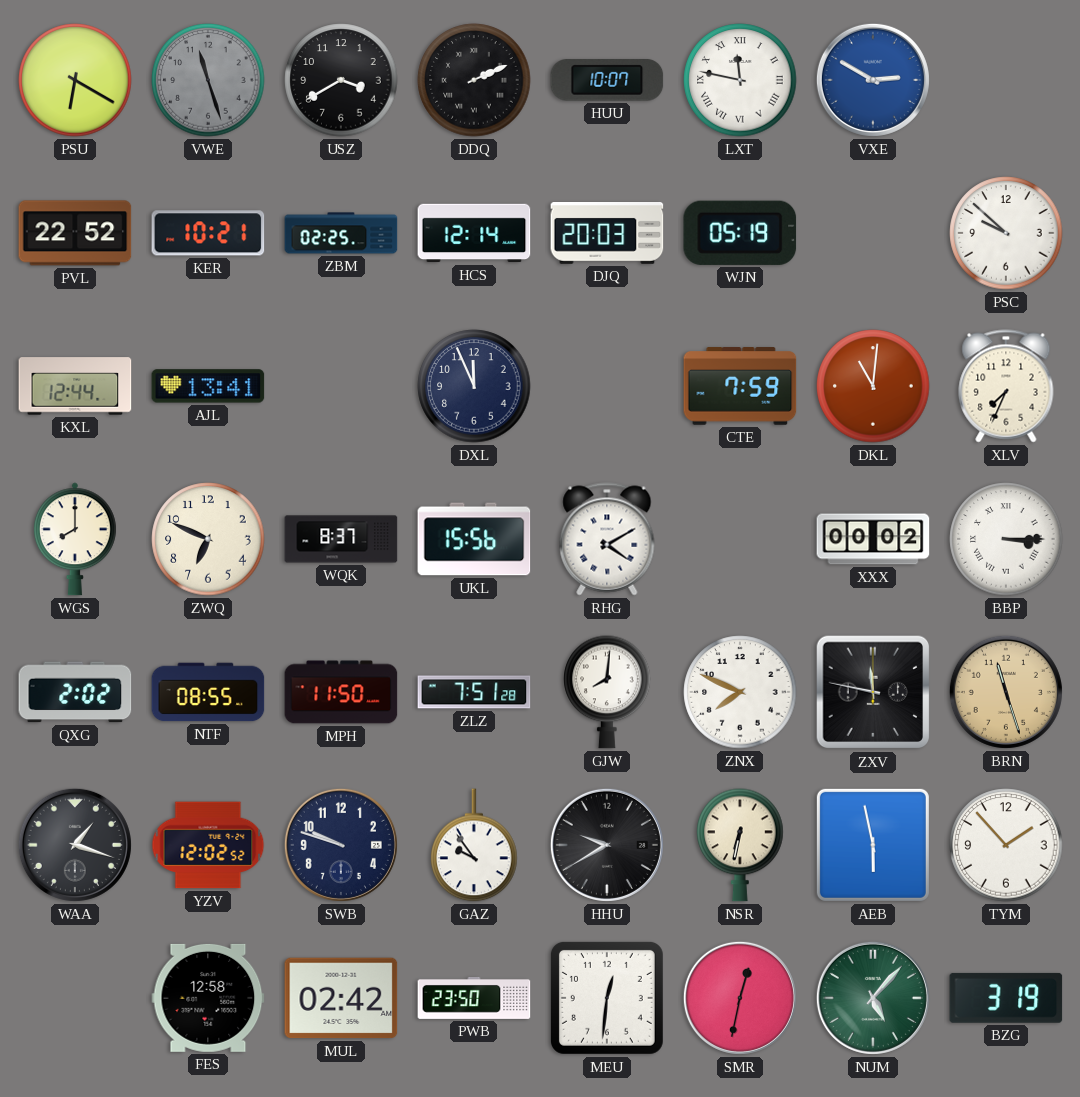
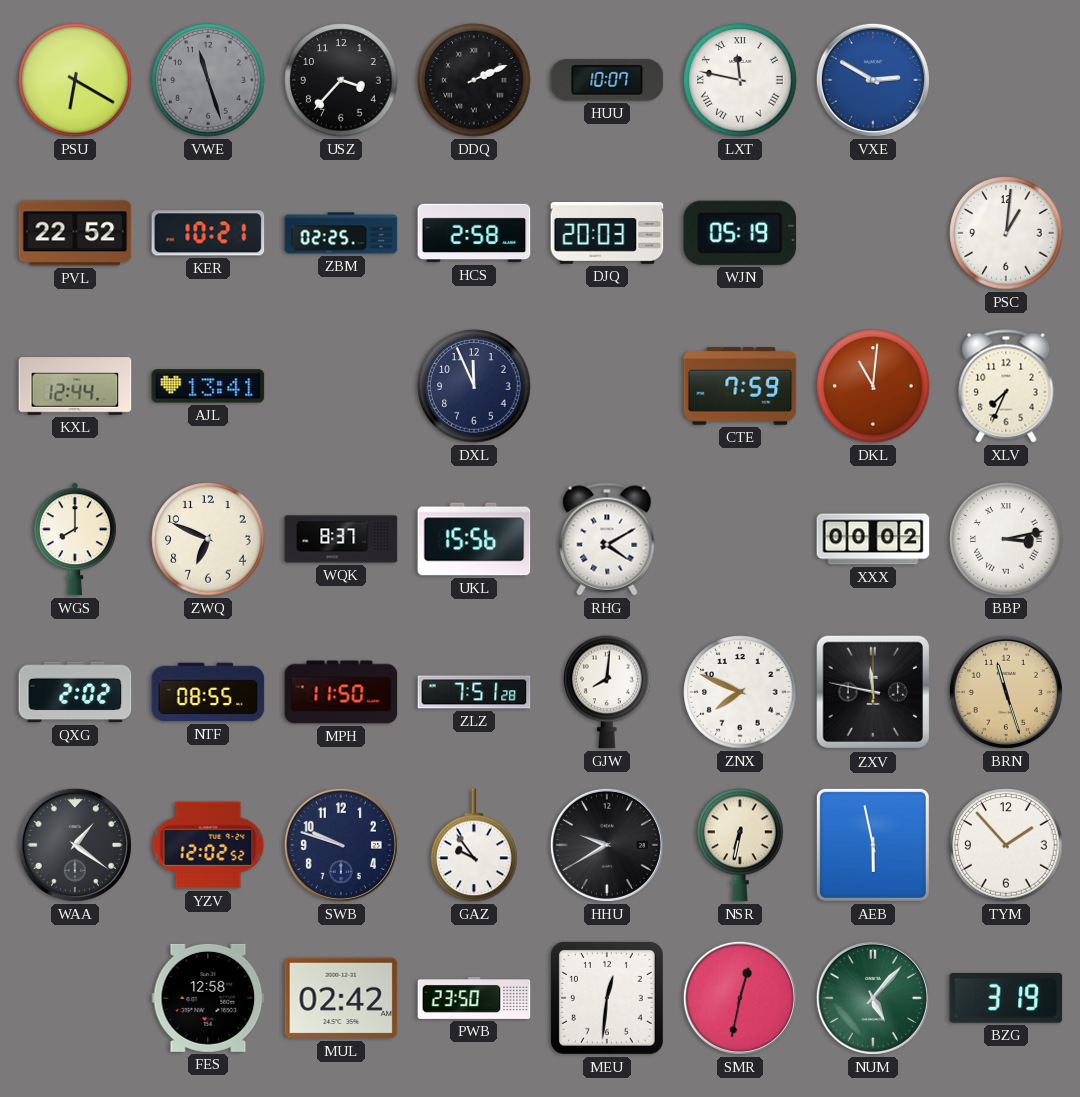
USZ: 3:40 -> 3:37
HCS: 12:14 -> 2:58
PSC: 9:52 -> 1:01
BBP: 3:15 -> 3:13
WAA: 1:18 -> 1:21
